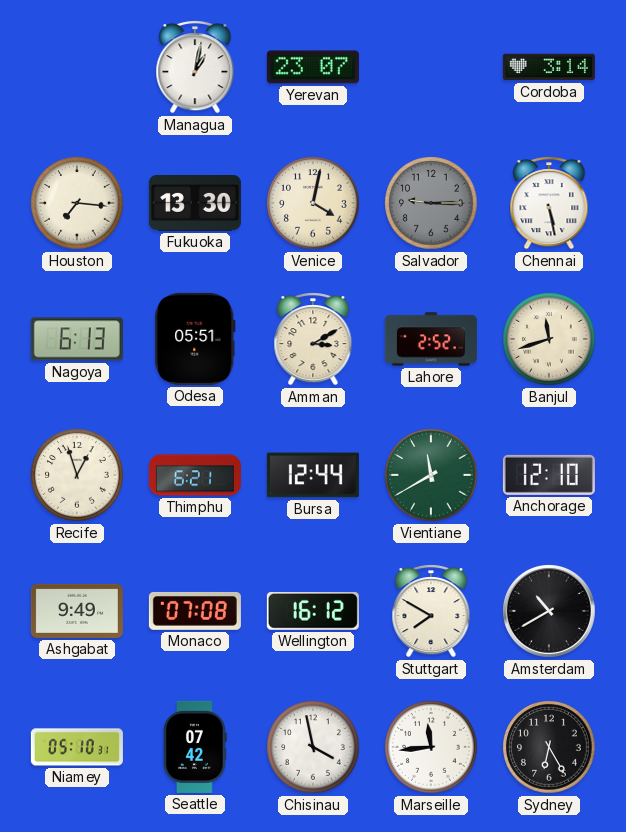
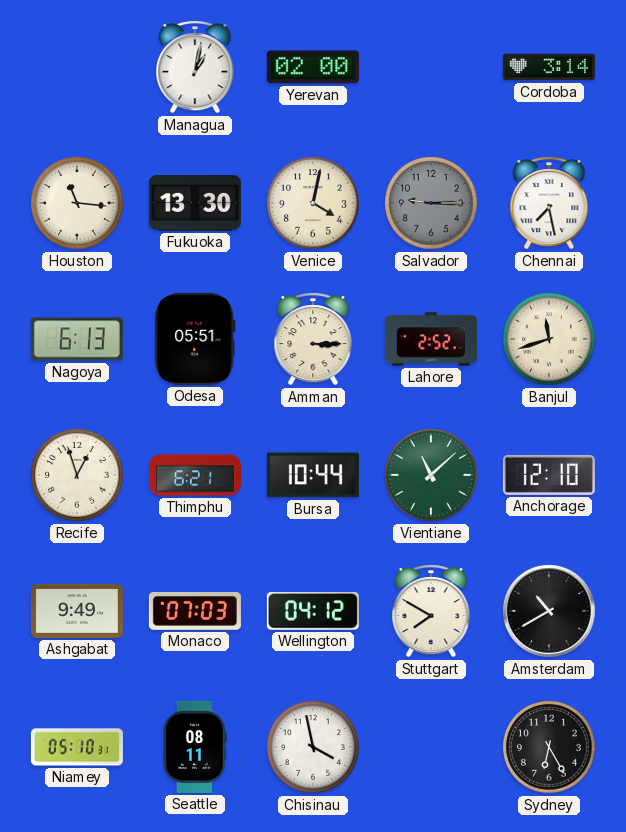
Yerevan: 23:07 -> 02:00
Houston: 7:16 -> 11:16
Chennai: 5:28 -> 7:28
Amman: 3:10 -> 3:15
Bursa: 12:44 -> 10:44
Vientiane: 11:40 -> 11:08
Monaco: 07:08 -> 07:03
Wellington: 16:12 -> 04:12
Seattle: 07:42 -> 08:11
Marseille: 11:44 -> none
